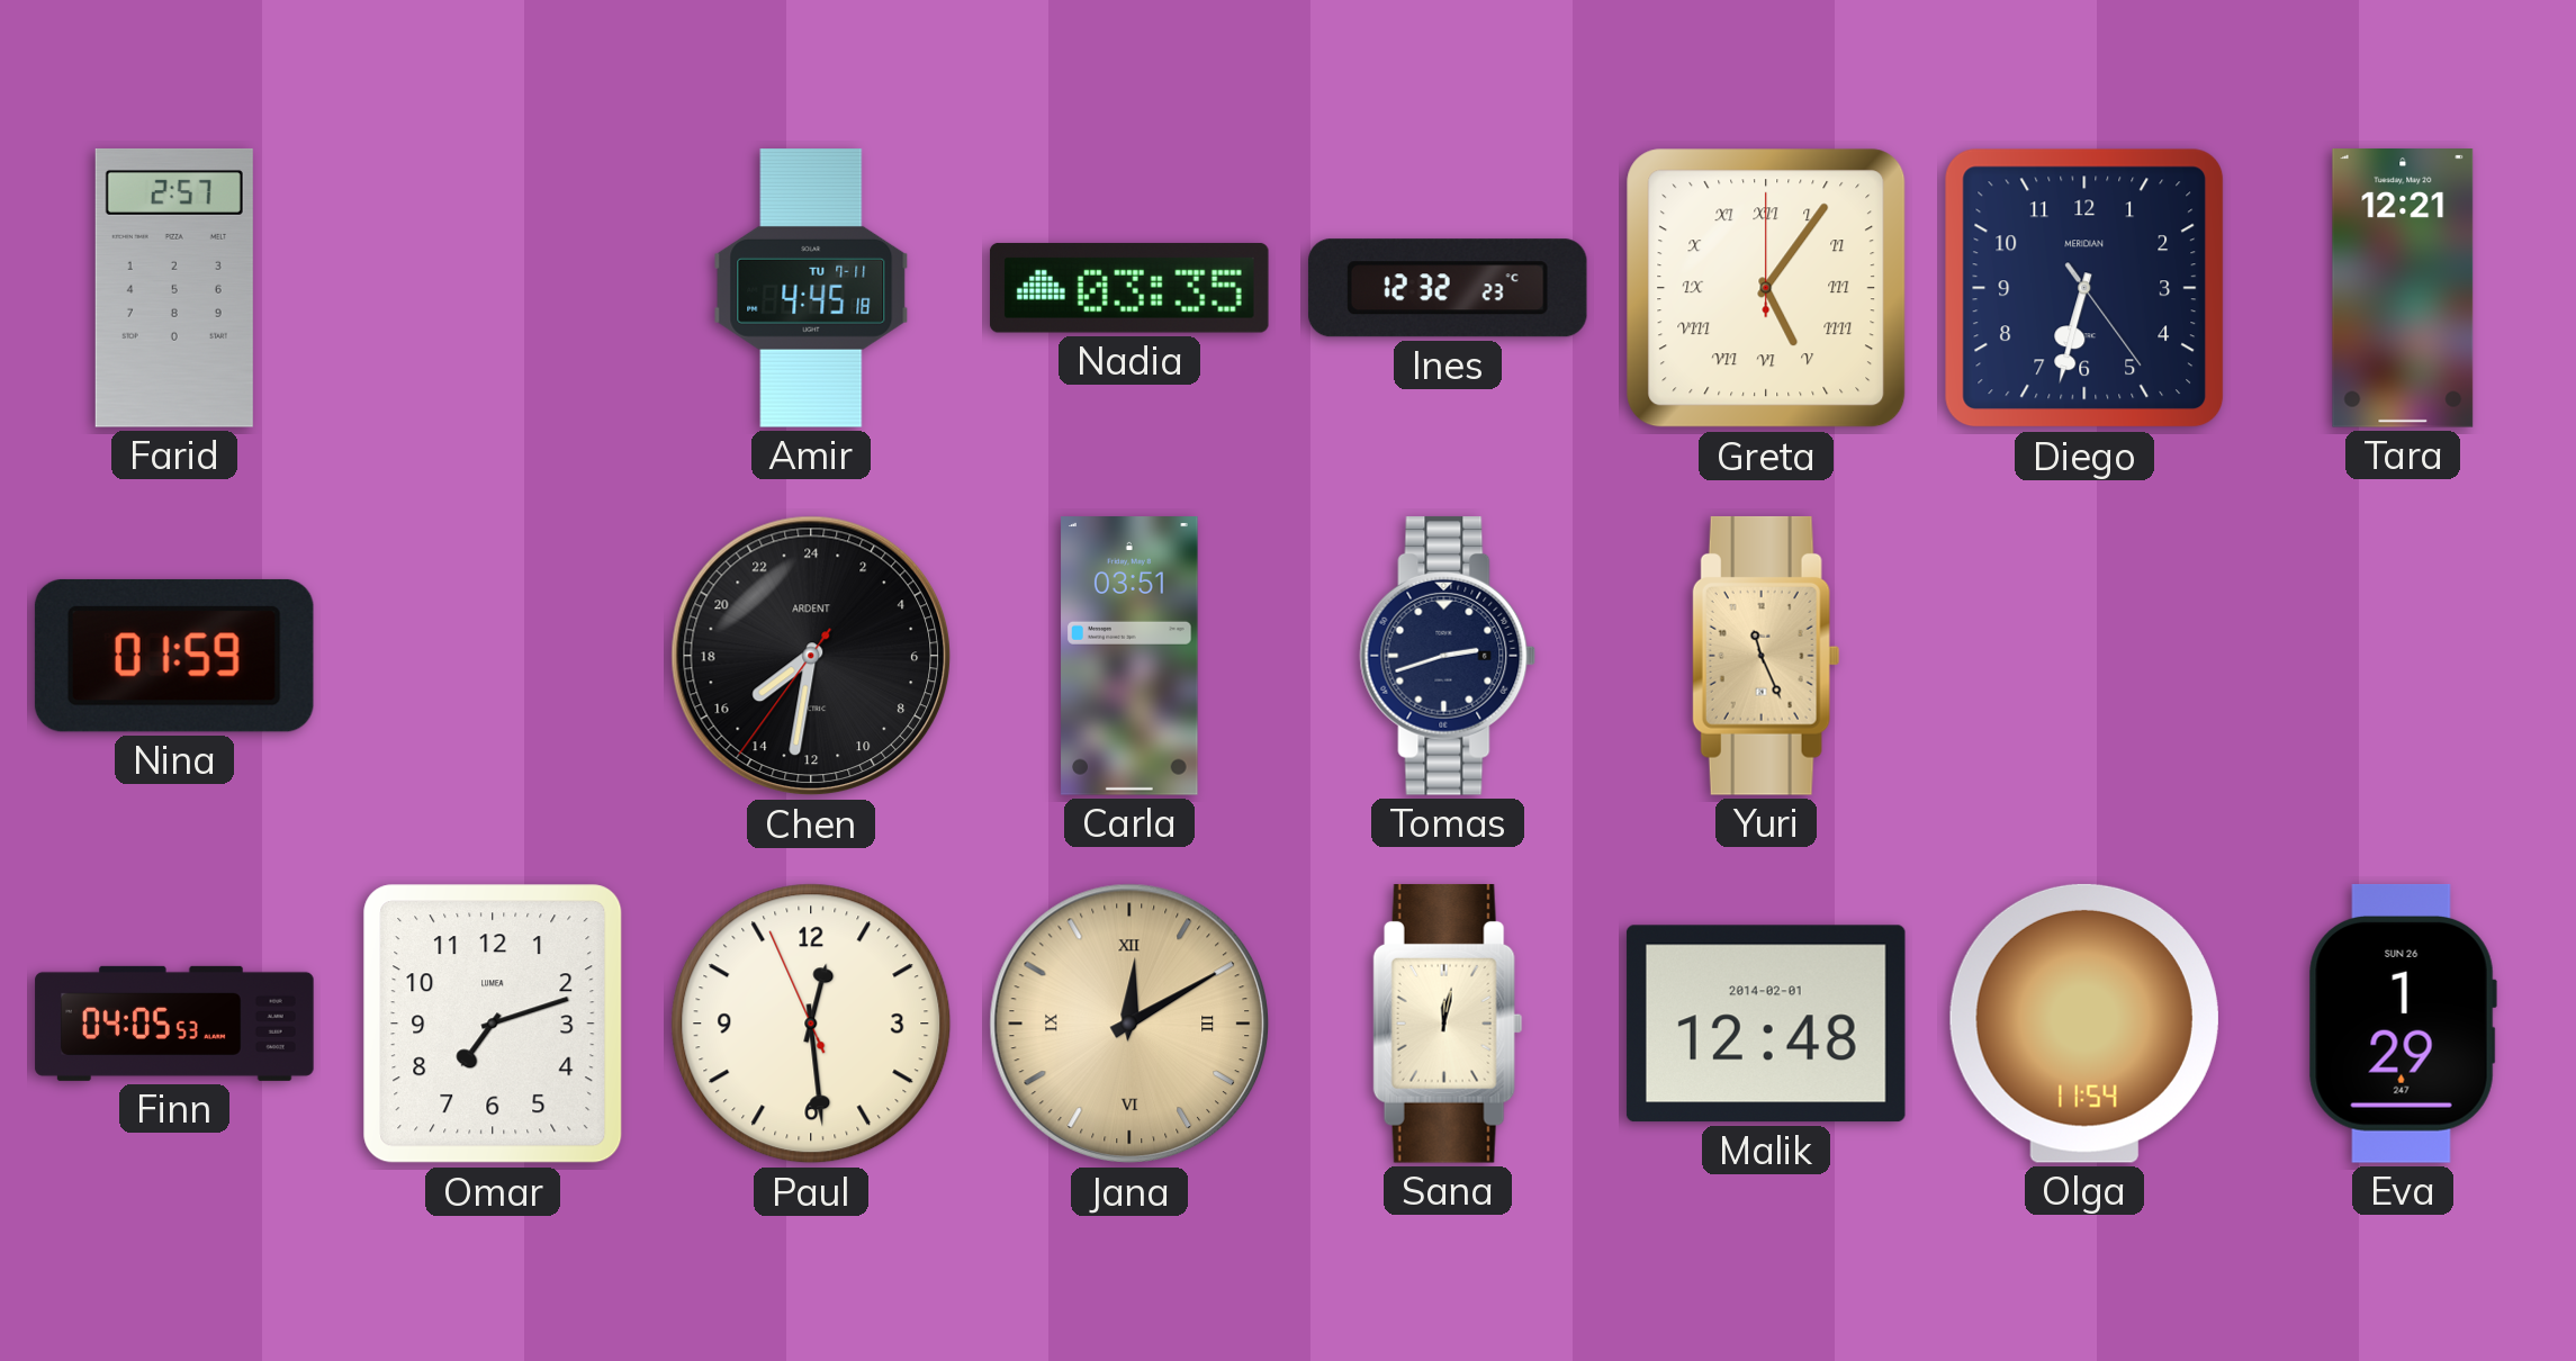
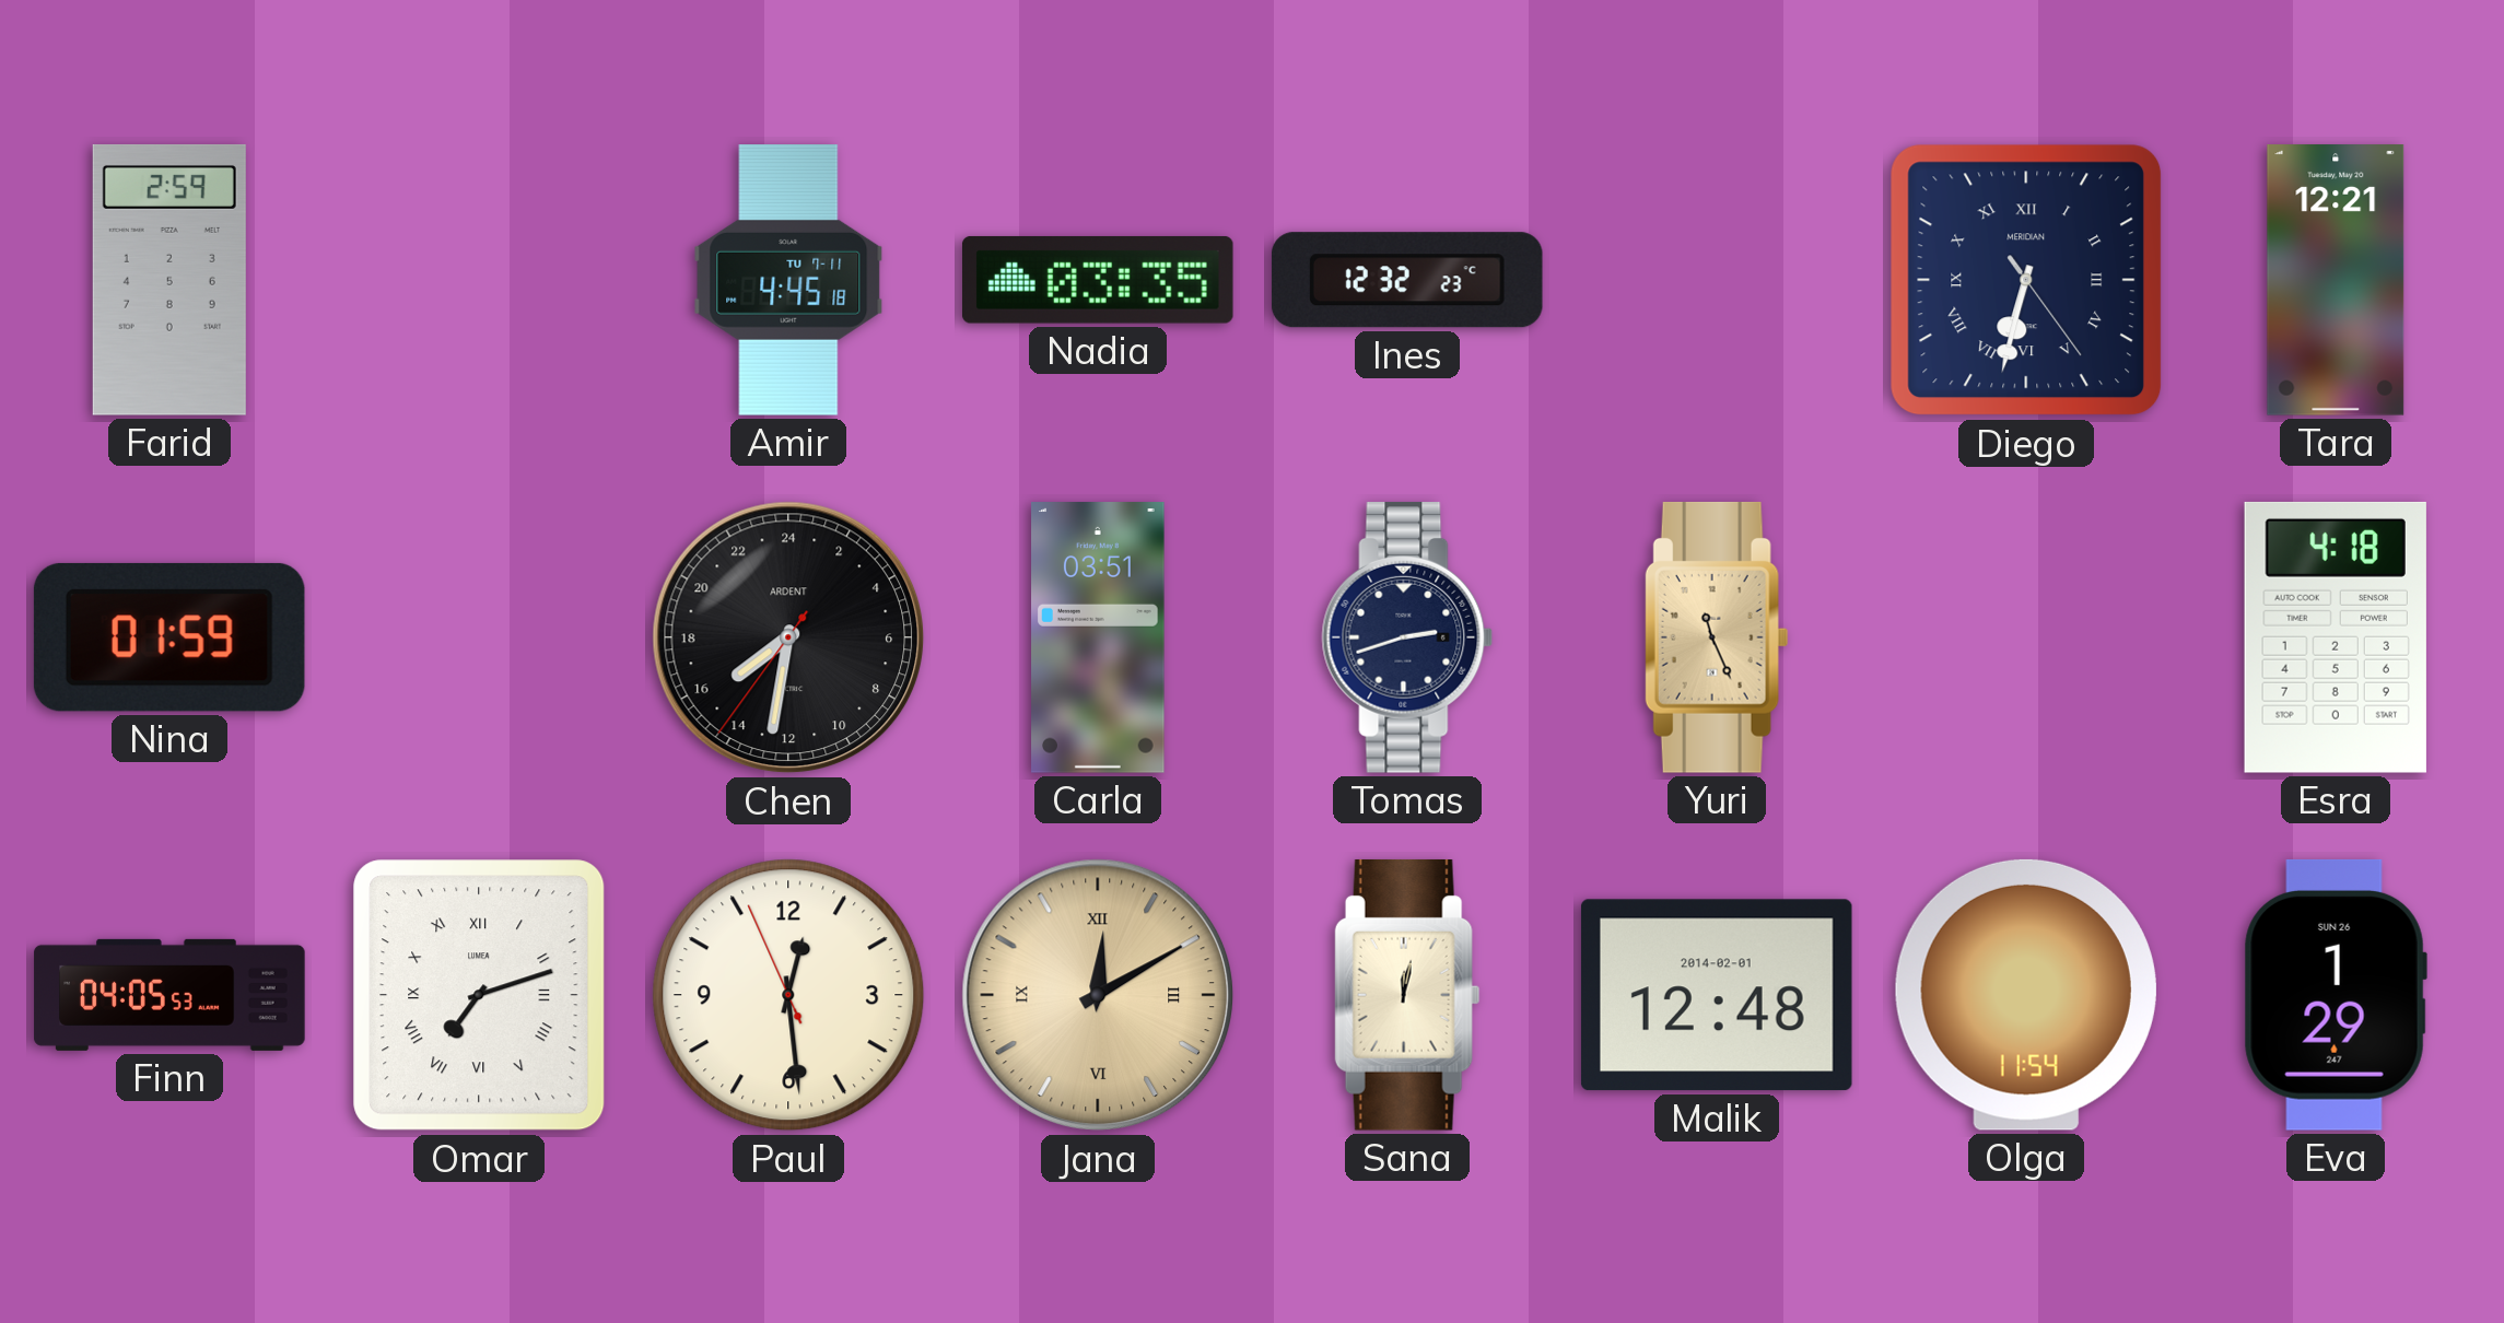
Farid: 2:57 -> 2:59
Greta: 5:06 -> none
Diego numerals: Arabic -> Roman
Esra: none -> 4:18
Omar numerals: Arabic -> Roman
